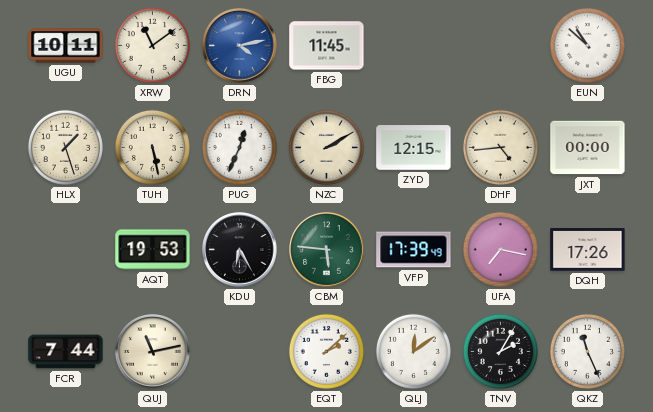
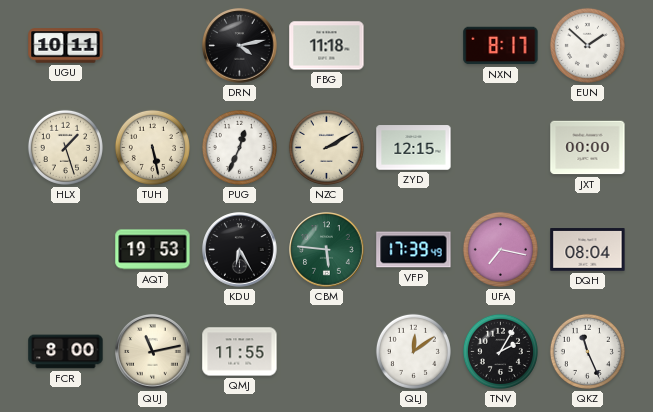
XRW: 11:09 -> none
DRN dial: blue -> black
FBG: 11:45 -> 11:18
NXN: none -> 8:17
EUN: 10:52 -> 1:52
DHF: 4:44 -> none
DQH: 17:26 -> 08:04
FCR: 7:44 -> 8:00
QMJ: none -> 11:55
EQT: 2:08 -> none
